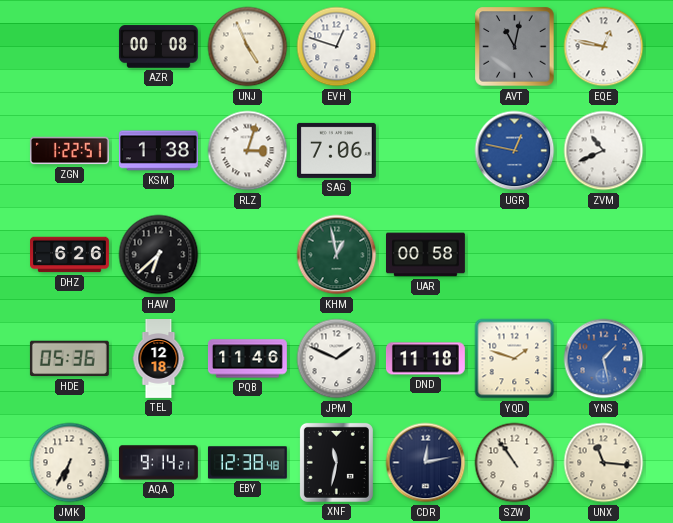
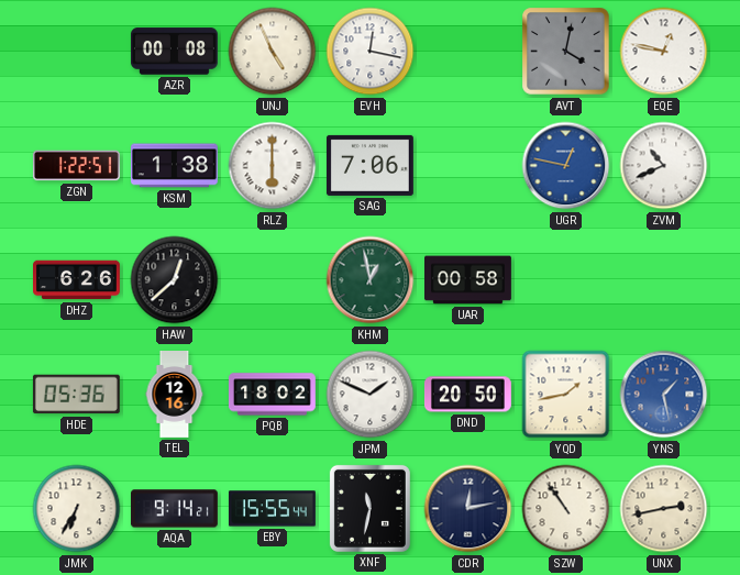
EVH: 12:48 -> 12:17
AVT: 11:02 -> 4:02
RLZ: 3:03 -> 6:00
HAW: 6:38 -> 12:38
TEL: 12:18 -> 12:16
PQB: 11:46 -> 18:02
DND: 11:18 -> 20:50
YQD: 1:48 -> 1:43
EBY: 12:38 -> 15:55
UNX: 11:16 -> 2:43
